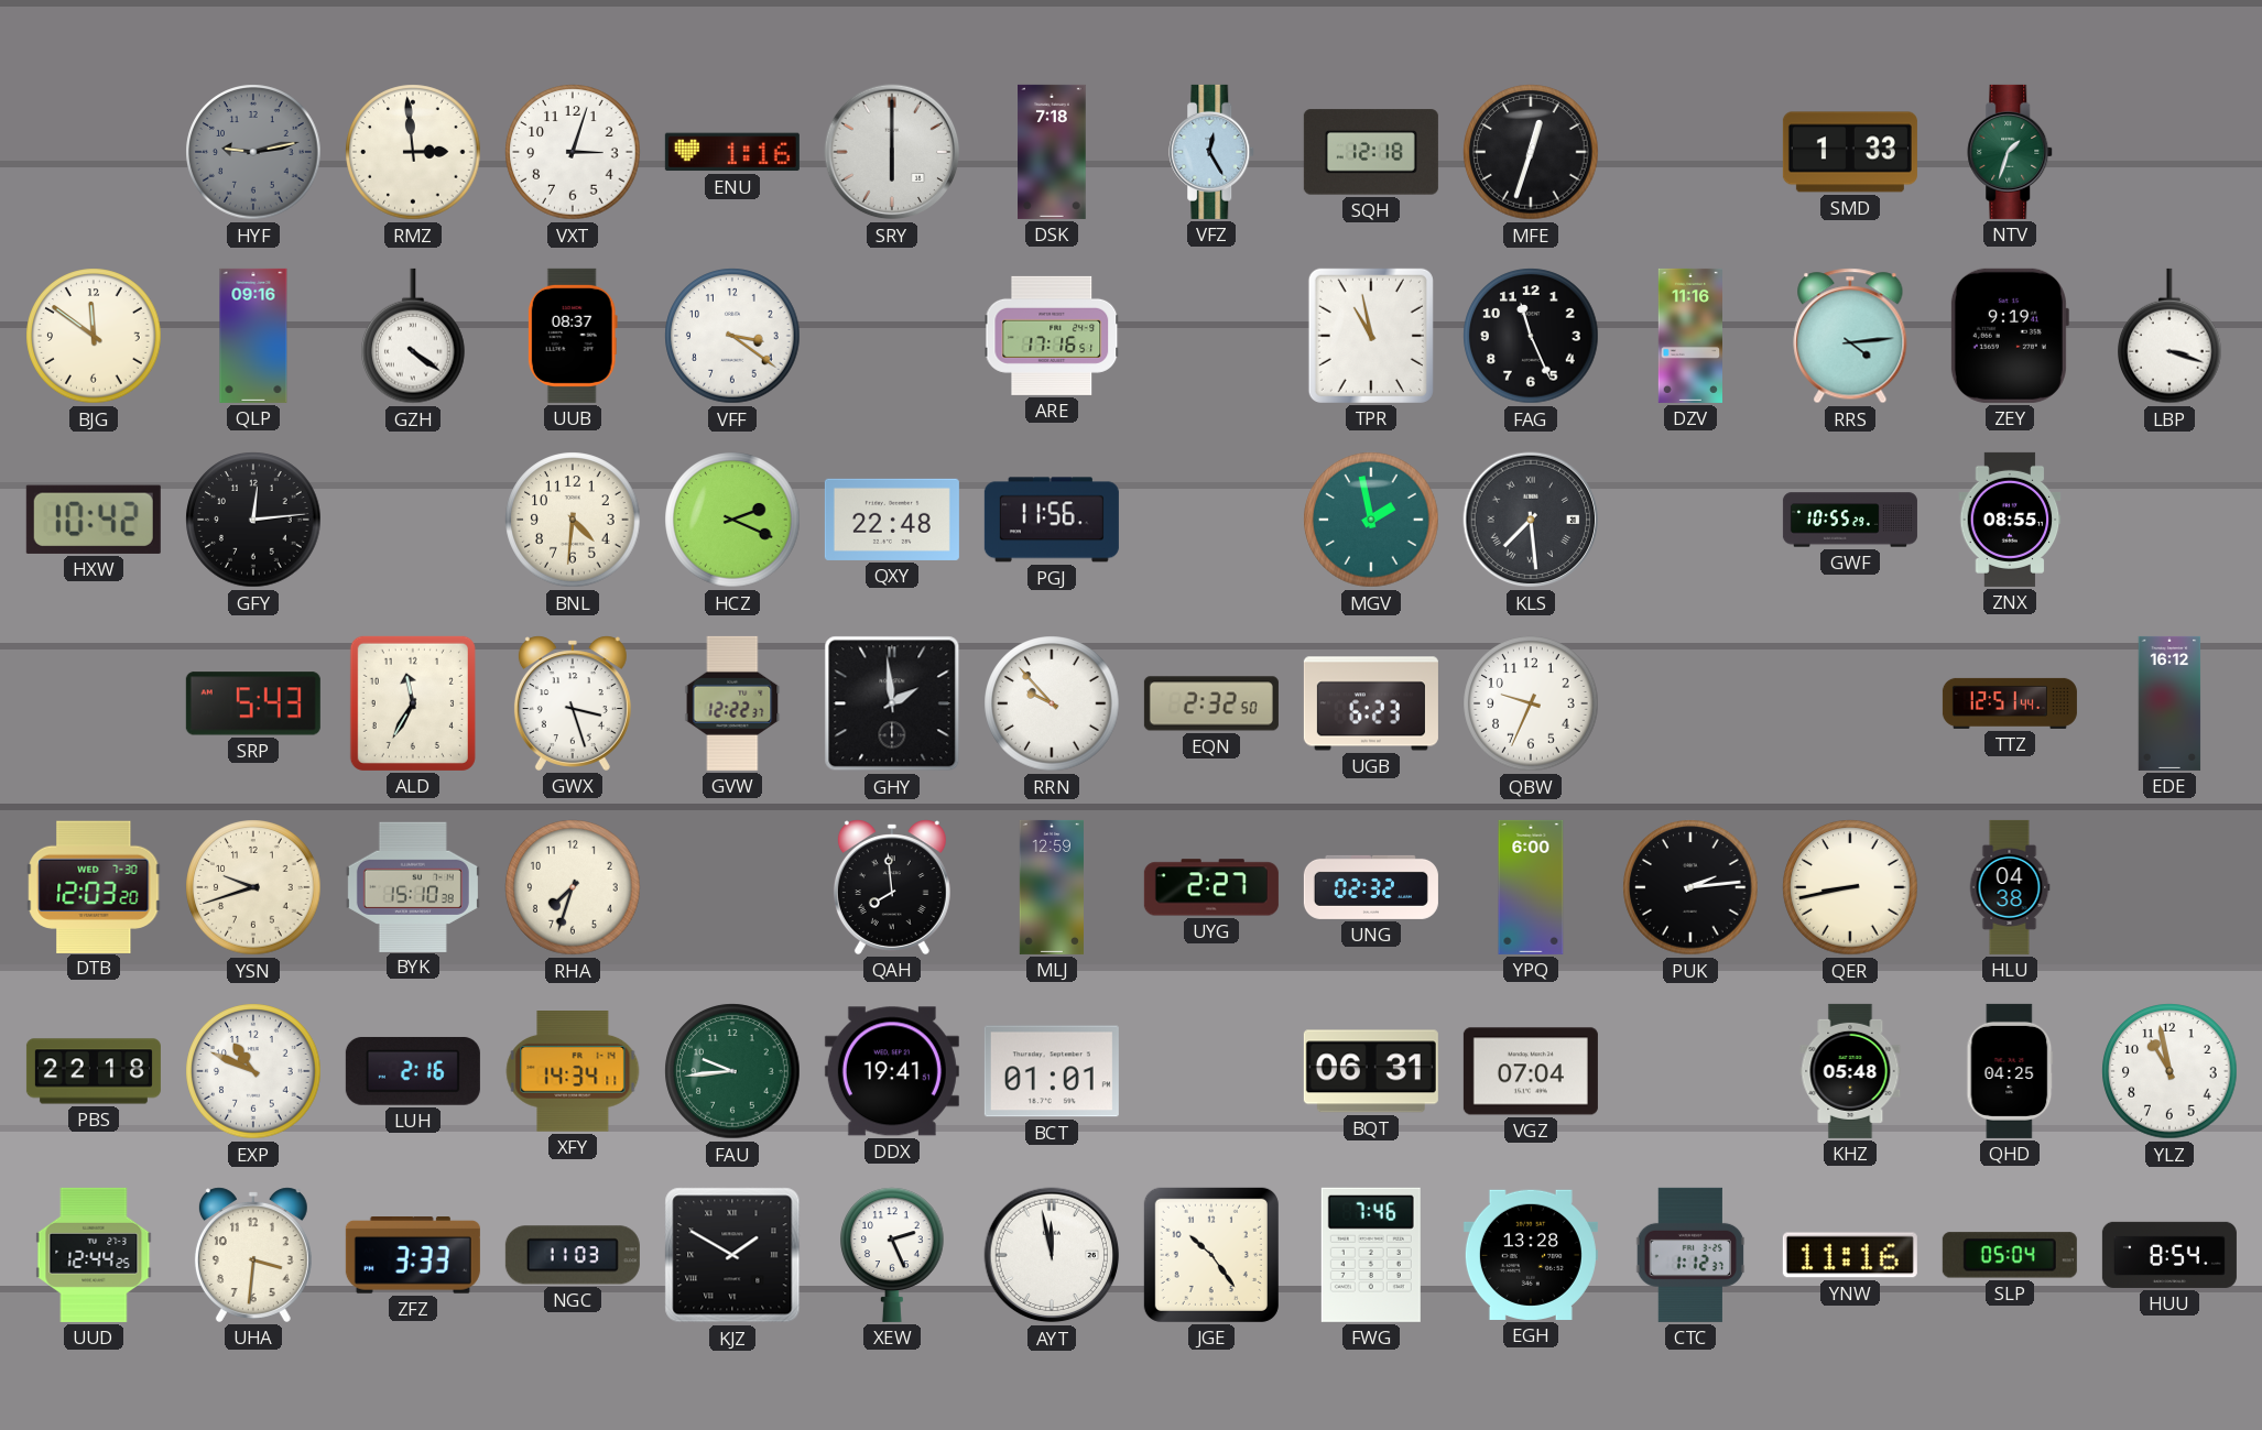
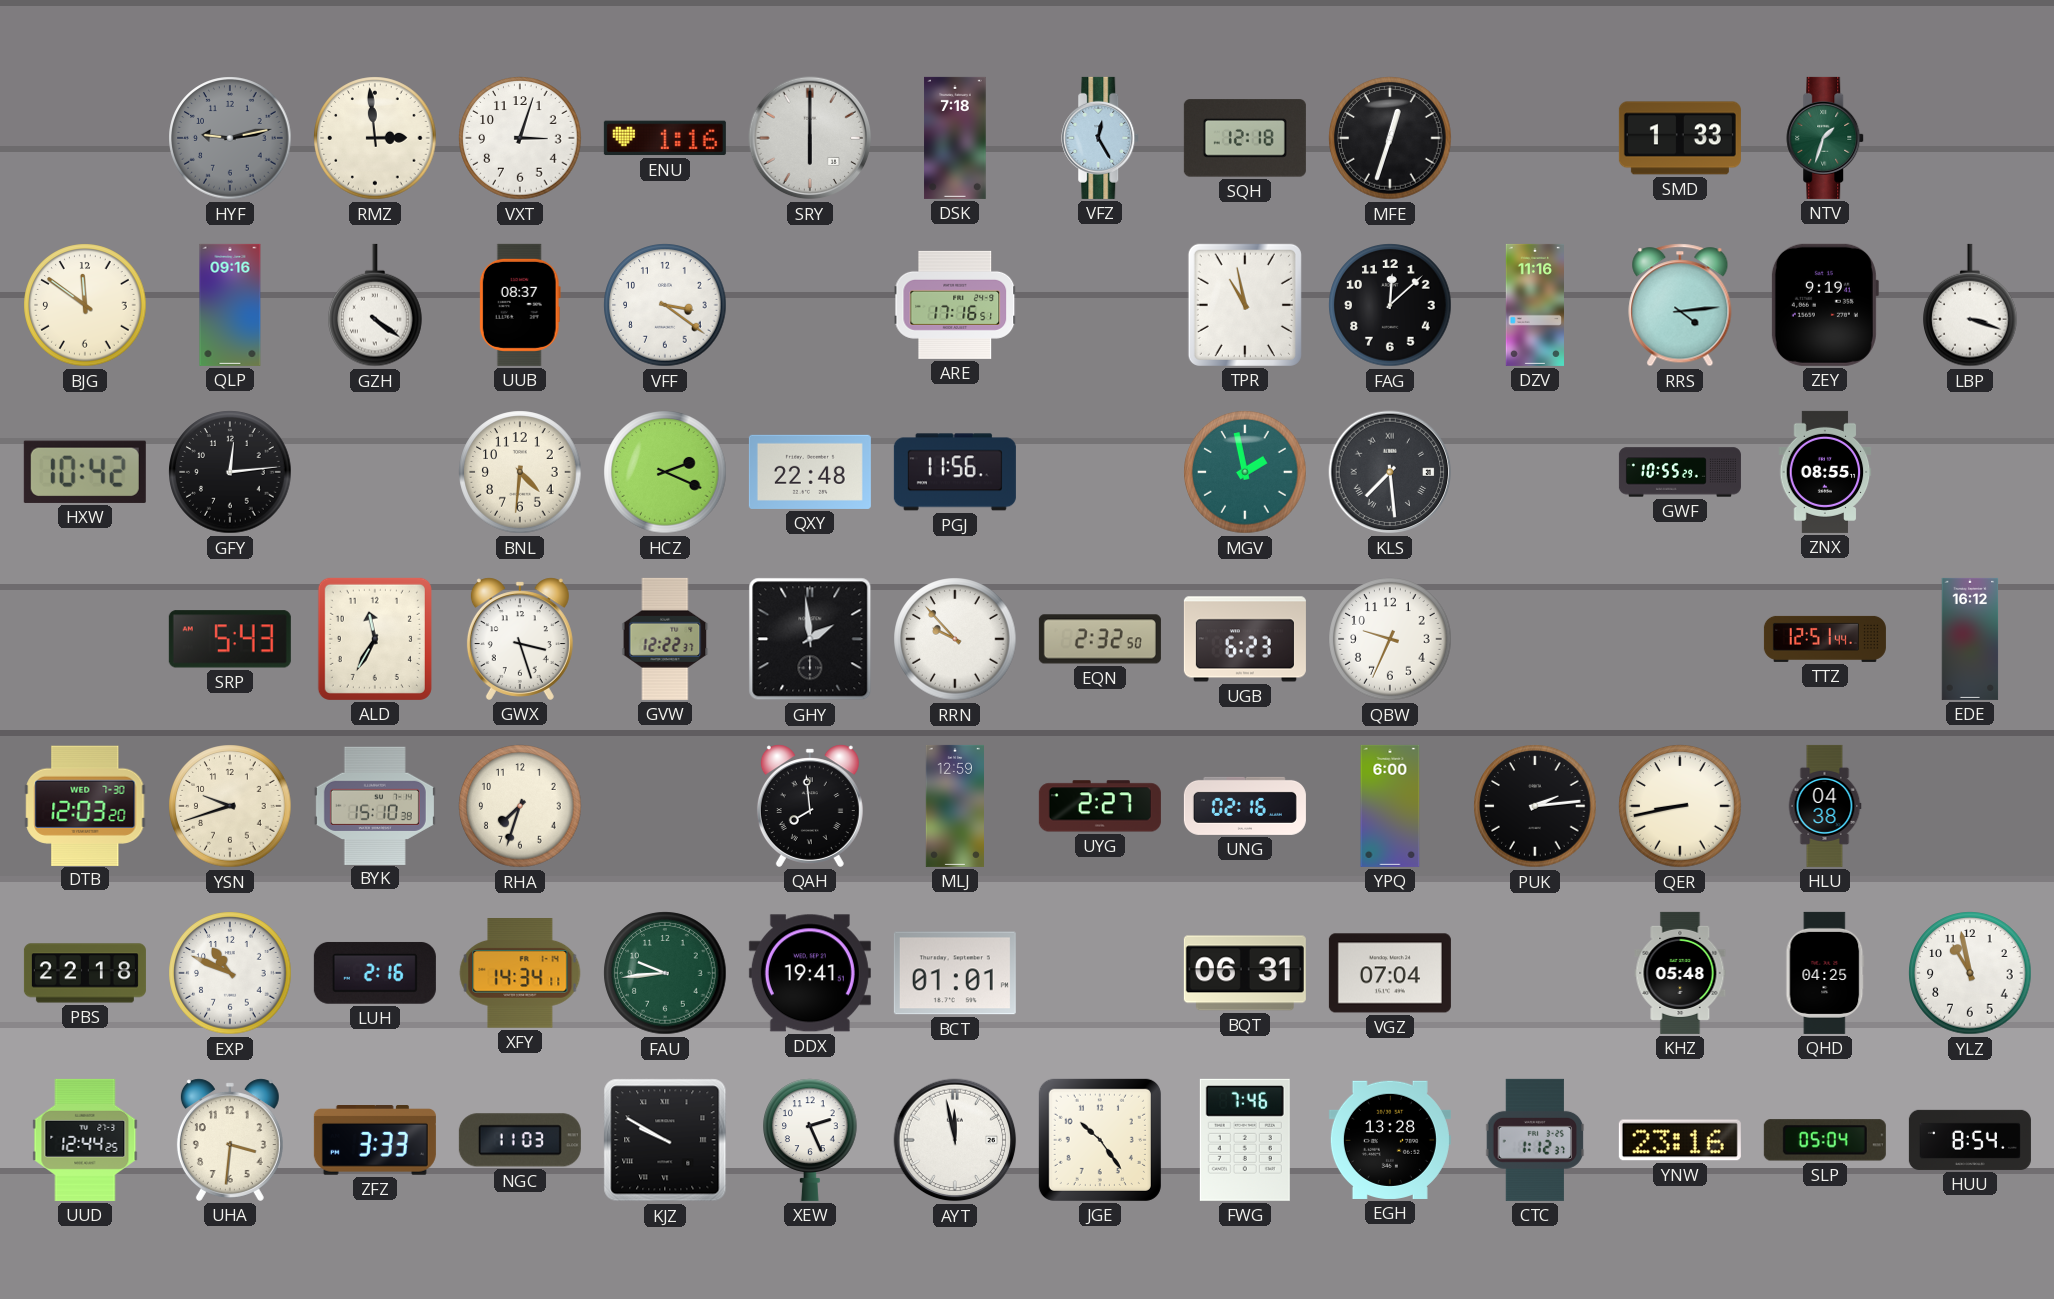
FAG: 11:26 -> 12:08
UNG: 02:32 -> 02:16
KJZ: 1:50 -> 9:50
YNW: 11:16 -> 23:16
